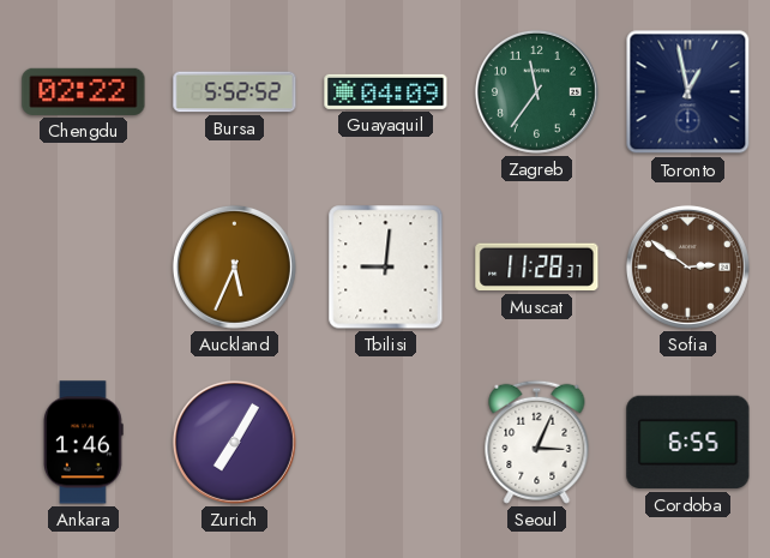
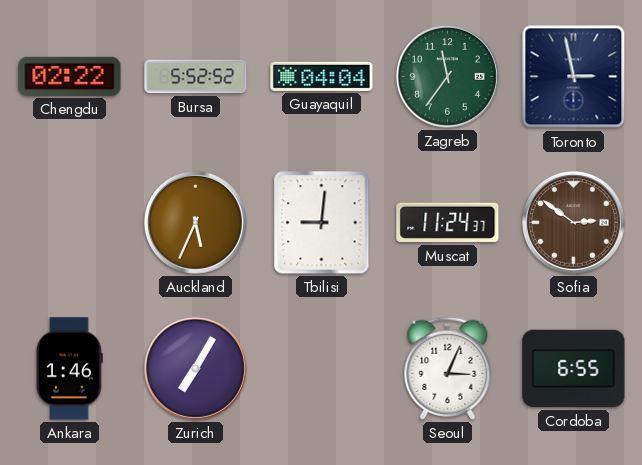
Guayaquil: 04:09 -> 04:04
Toronto: 12:58 -> 2:58
Muscat: 11:28 -> 11:24
